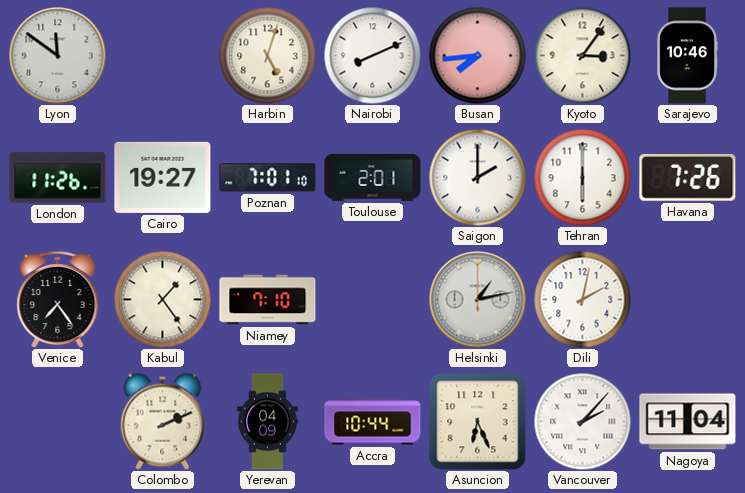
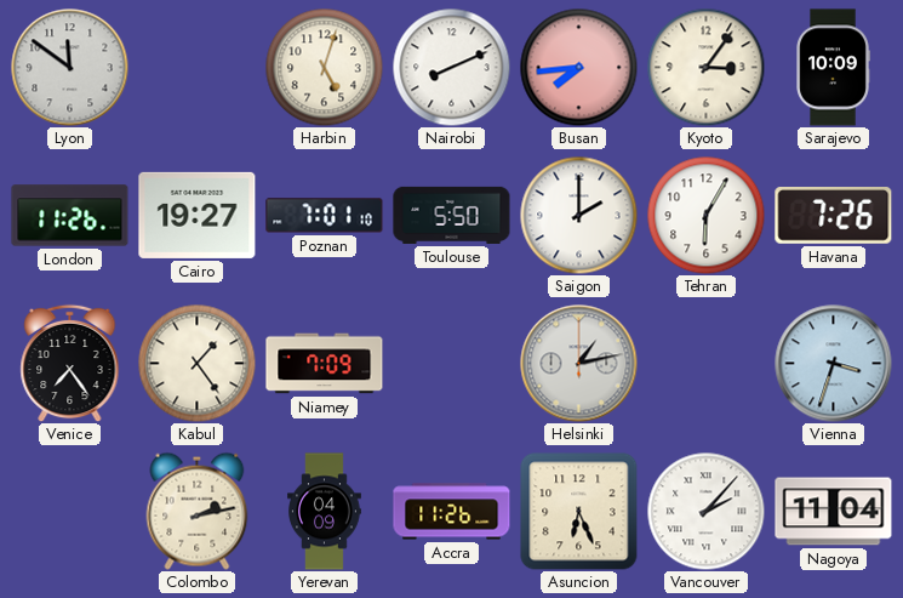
Sarajevo: 10:46 -> 10:09
Toulouse: 2:01 -> 5:50
Tehran: 6:00 -> 6:05
Niamey: 7:10 -> 7:09
Dili: 2:02 -> none
Vienna: none -> 3:33
Colombo: 2:11 -> 2:13
Accra: 10:44 -> 11:26
